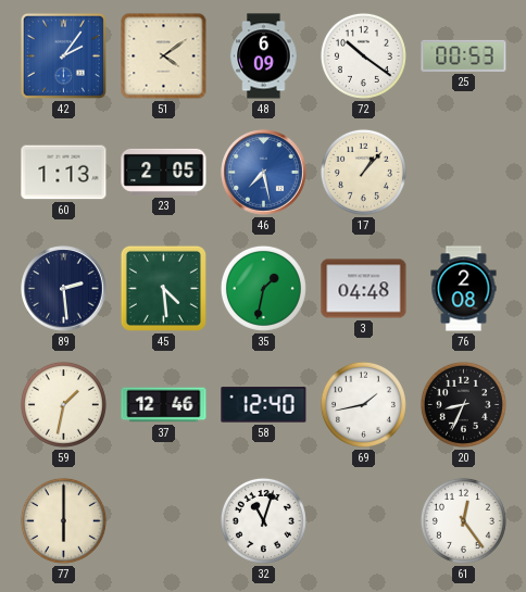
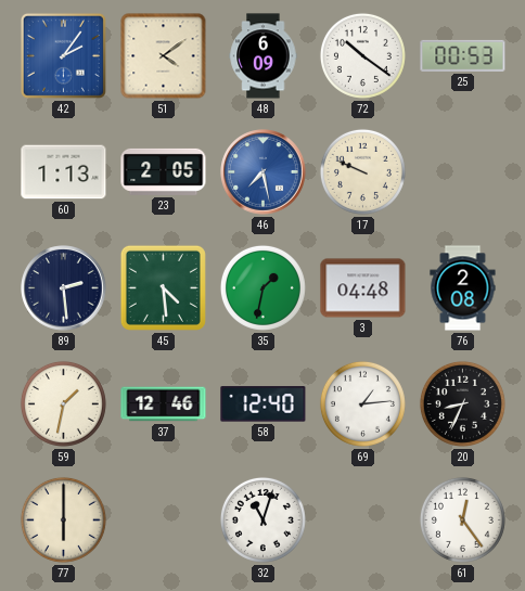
17: 1:07 -> 9:49
69: 1:43 -> 1:14
